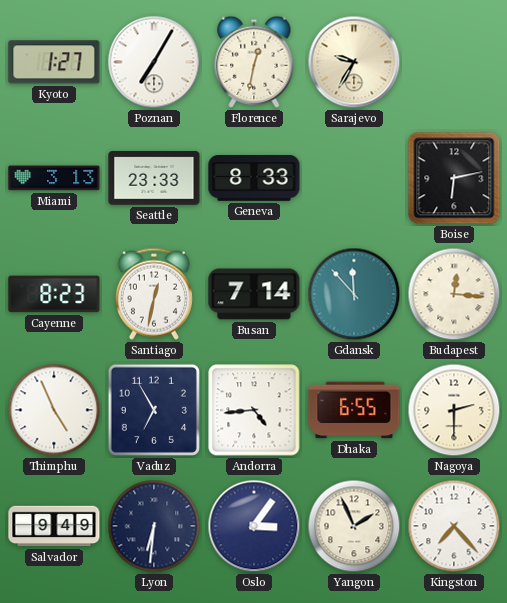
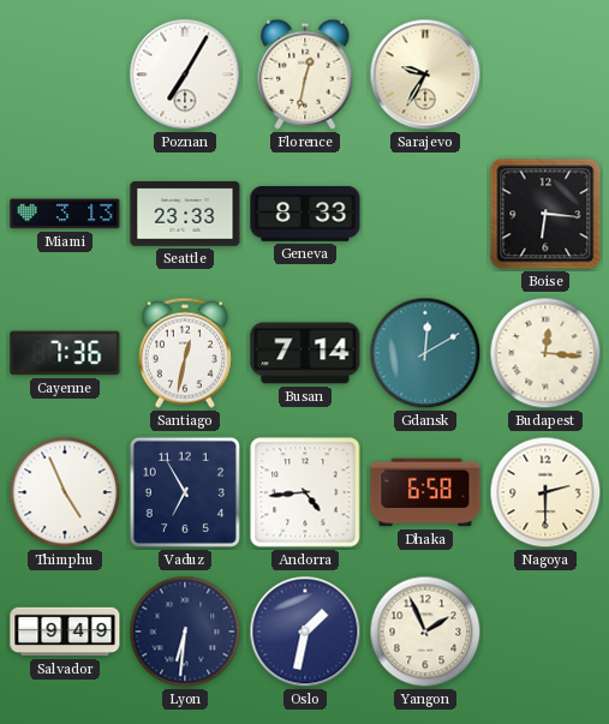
Kyoto: 1:27 -> none
Boise: 6:13 -> 6:16
Cayenne: 8:23 -> 7:36
Gdansk: 11:53 -> 12:10
Dhaka: 6:55 -> 6:58
Oslo: 3:06 -> 1:32
Kingston: 7:23 -> none
